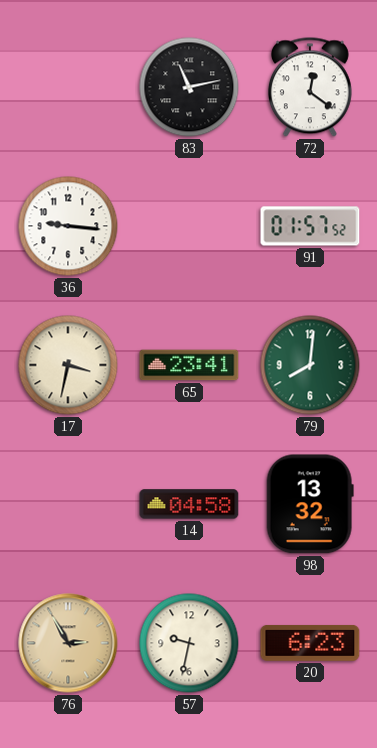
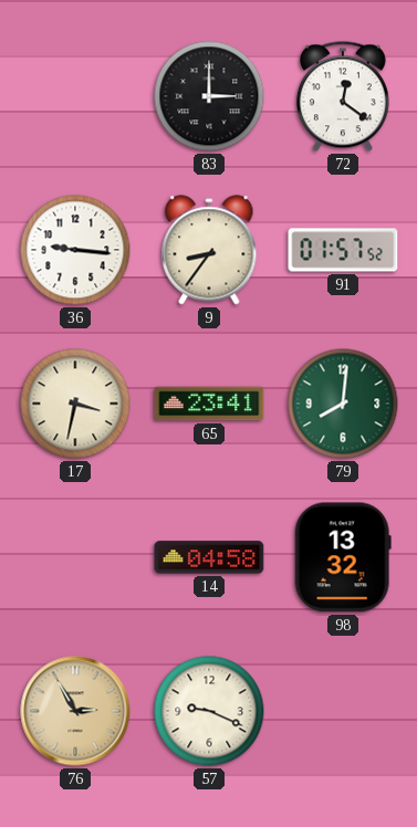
83: 11:13 -> 3:00
9: none -> 8:36
57: 9:32 -> 9:19
20: 6:23 -> none
